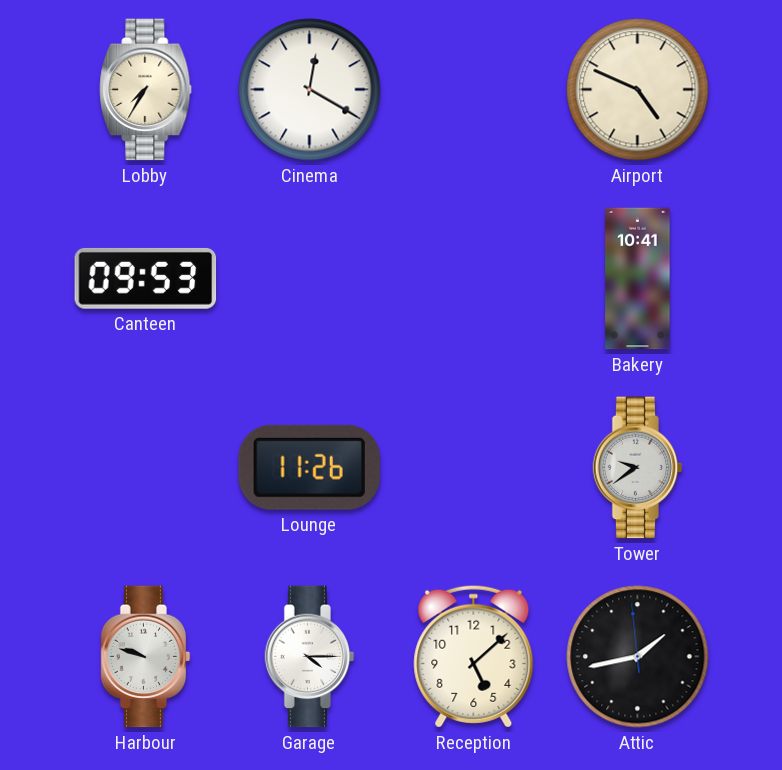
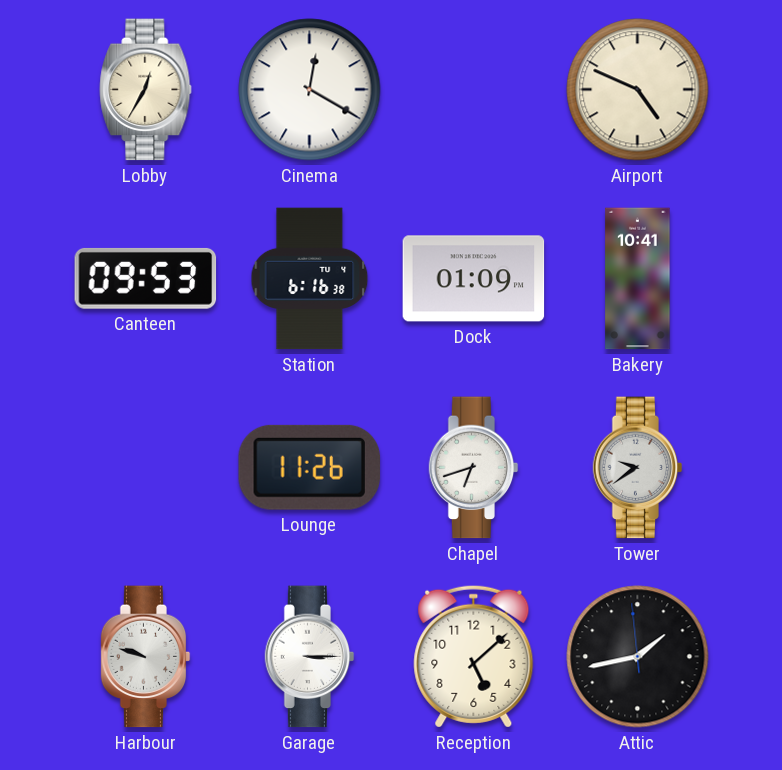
Lobby: 7:35 -> 12:35
Station: none -> 6:16
Dock: none -> 01:09
Chapel: none -> 6:42
Garage: 4:15 -> 3:15
